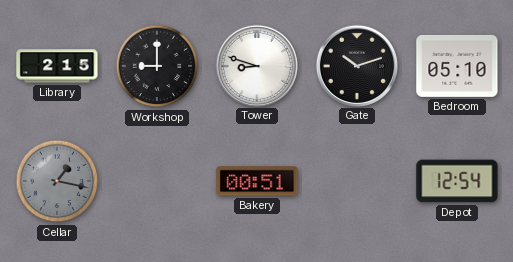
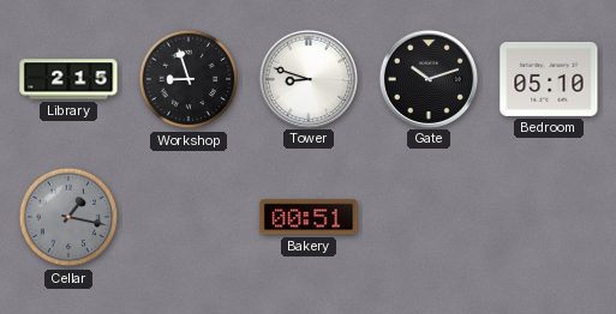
Workshop: 9:00 -> 8:57
Depot: 12:54 -> none
